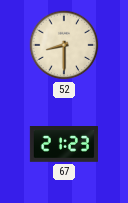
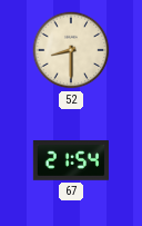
67: 21:23 -> 21:54
